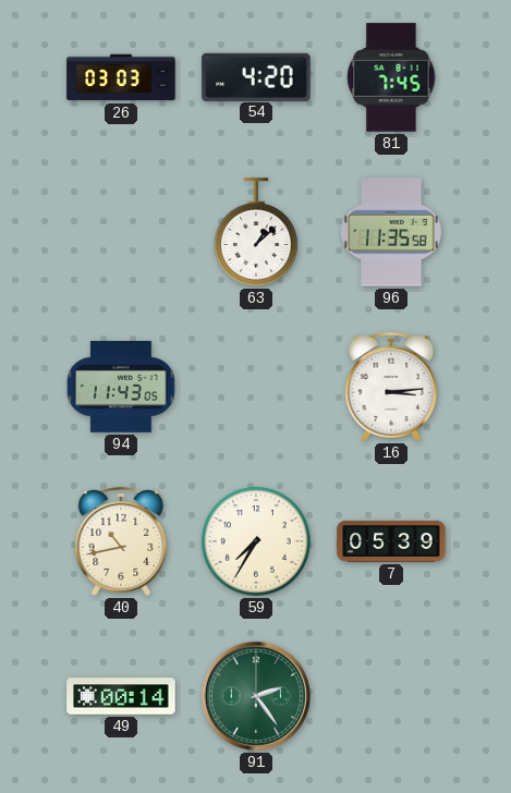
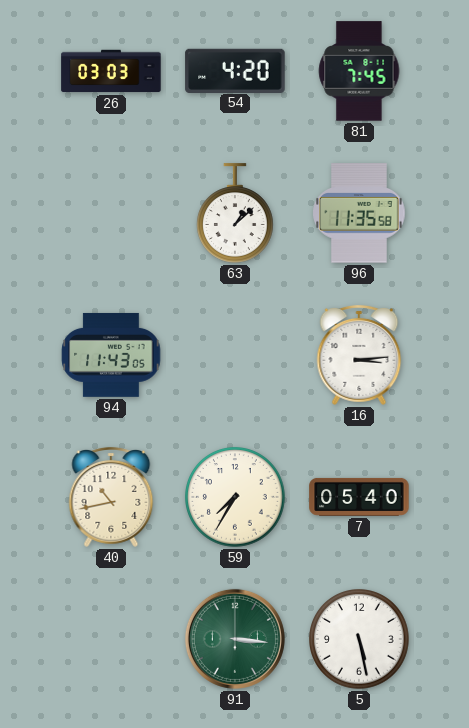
7: 05:39 -> 05:40
49: 00:14 -> none
91: 2:24 -> 3:16
5: none -> 5:28
